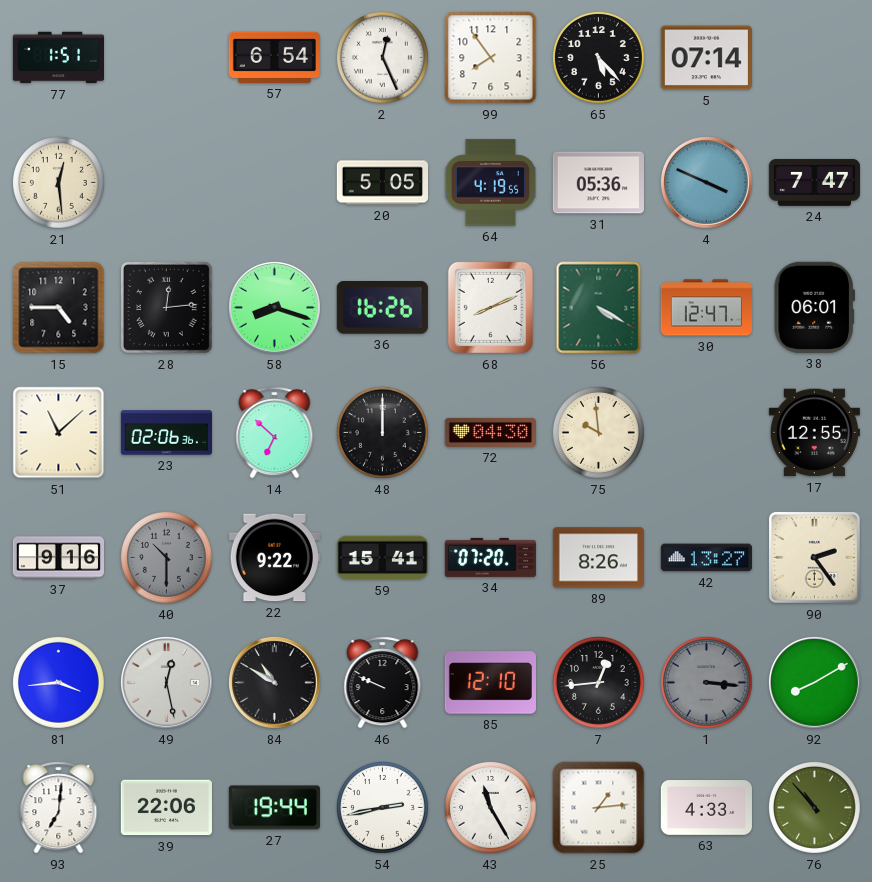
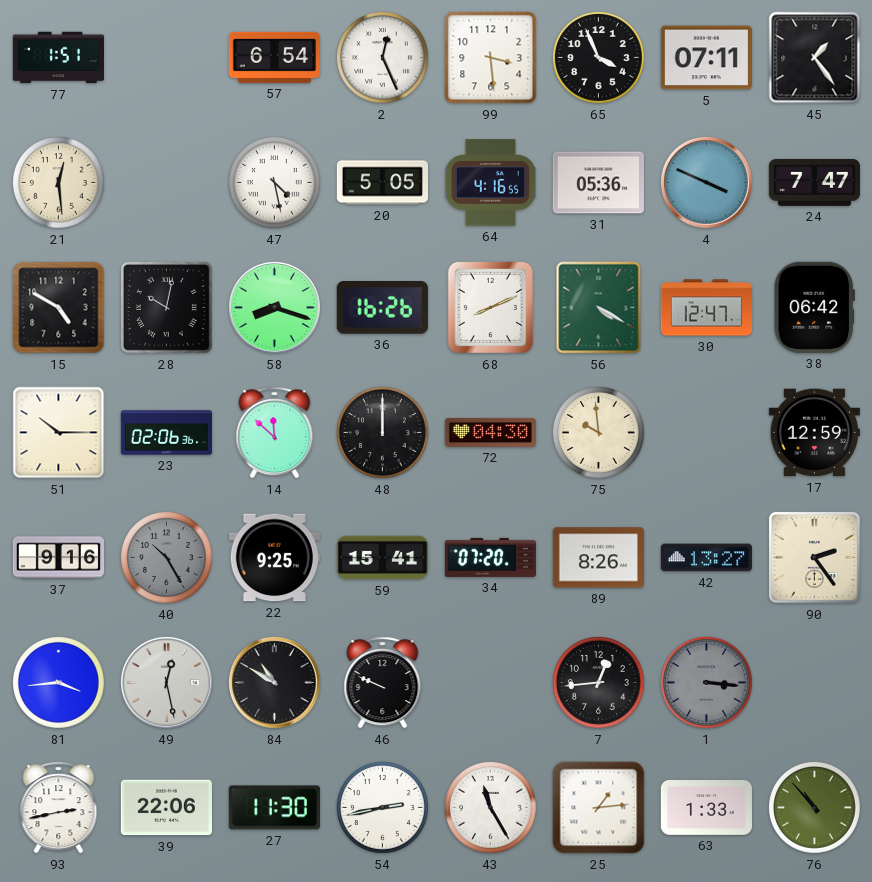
99: 7:54 -> 3:29
65: 5:23 -> 3:56
5: 07:14 -> 07:11
45: none -> 1:24
47: none -> 4:28
64: 4:19 -> 4:16
15: 4:45 -> 4:50
28: 12:14 -> 10:02
38: 06:01 -> 06:42
51: 11:08 -> 10:15
14: 6:52 -> 11:52
17: 12:55 -> 12:59
40: 10:30 -> 10:25
22: 9:22 -> 9:25
85: 12:10 -> none
92: 8:10 -> none
93: 7:01 -> 2:43
27: 19:44 -> 11:30
63: 4:33 -> 1:33
